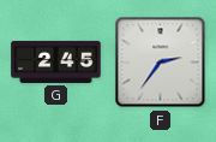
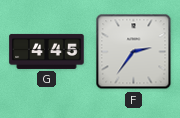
G: 2:45 -> 4:45
